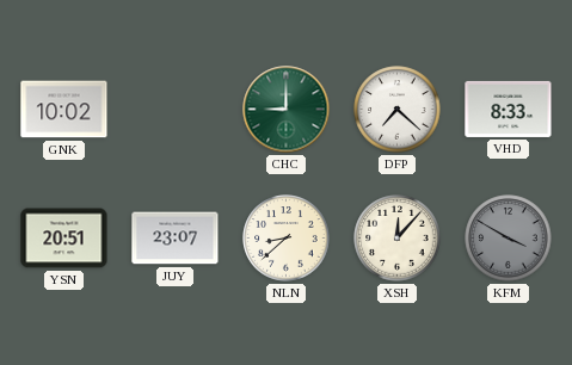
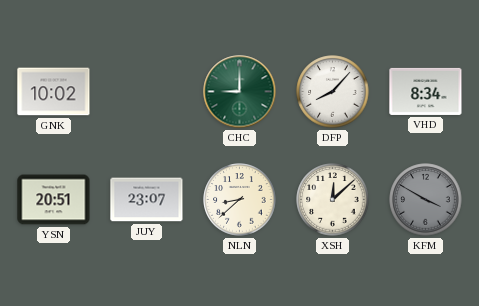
DFP: 7:22 -> 8:07
VHD: 8:33 -> 8:34
XSH: 12:07 -> 12:08
